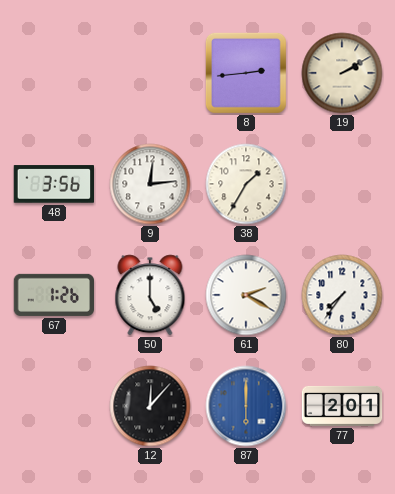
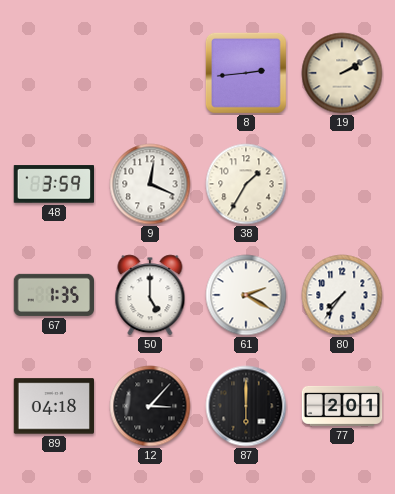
48: 3:56 -> 3:59
9: 12:14 -> 12:19
67: 1:26 -> 1:35
89: none -> 04:18
12: 12:07 -> 3:07
87 dial: blue -> black
